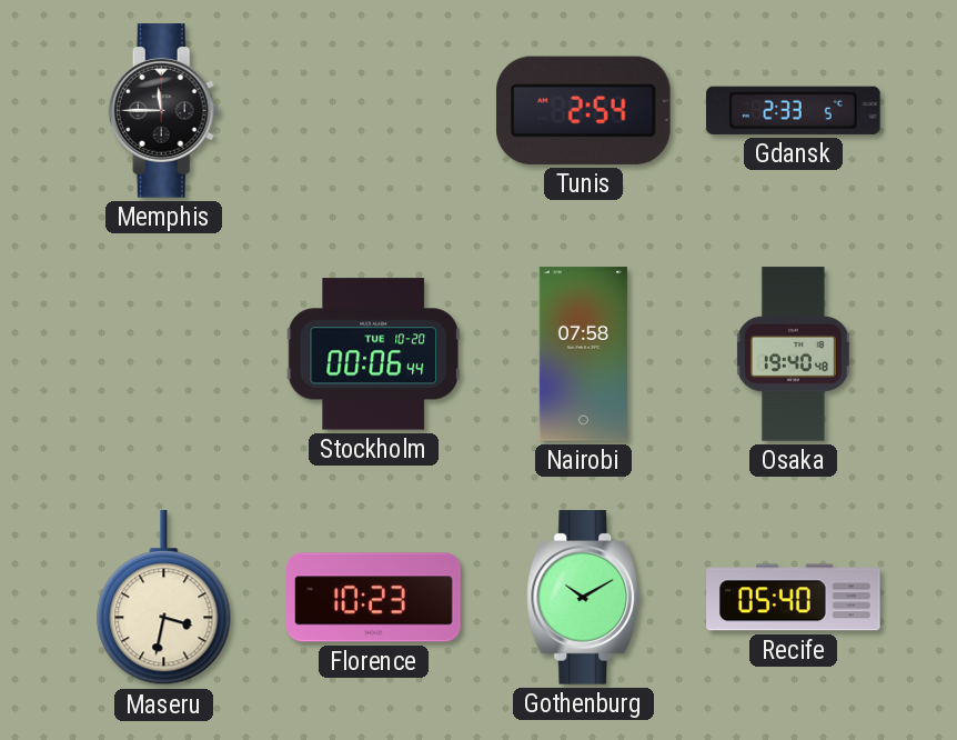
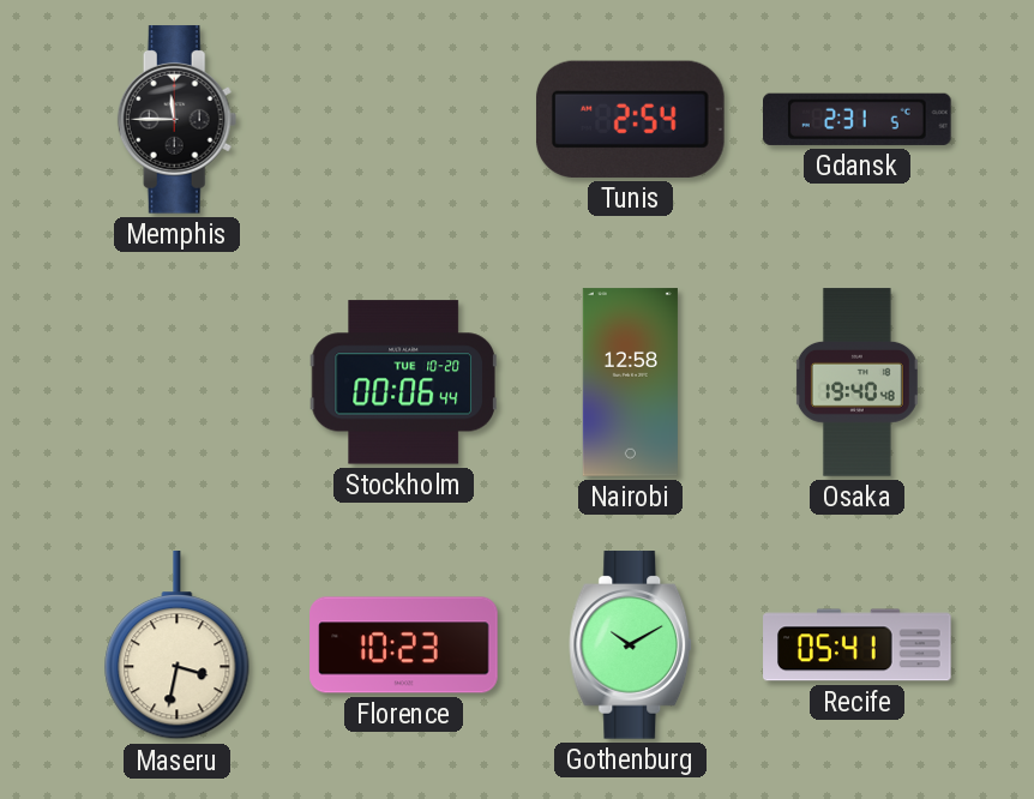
Gdansk: 2:33 -> 2:31
Nairobi: 07:58 -> 12:58
Recife: 05:40 -> 05:41
